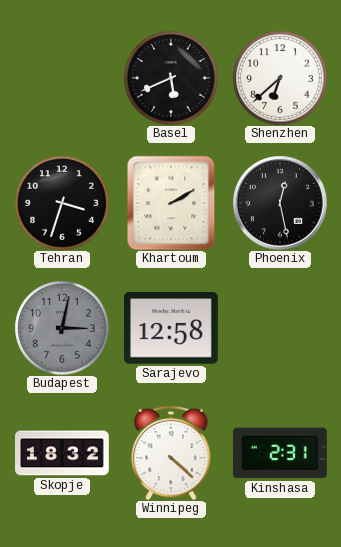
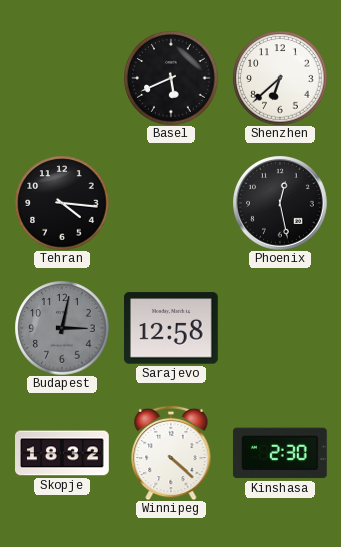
Tehran: 3:33 -> 4:16
Khartoum: 2:10 -> none
Kinshasa: 2:31 -> 2:30
